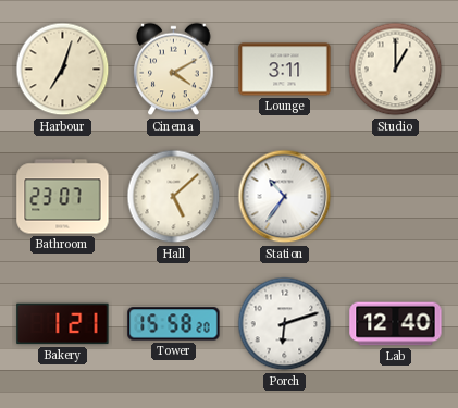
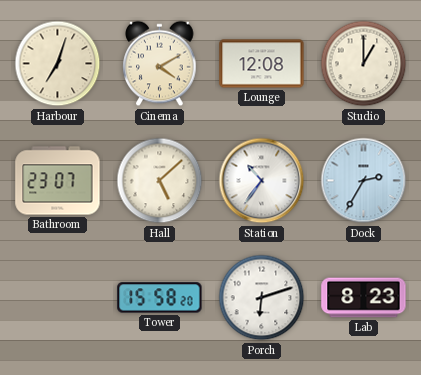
Lounge: 3:11 -> 12:08
Dock: none -> 2:35
Bakery: 1:21 -> none
Lab: 12:40 -> 8:23
